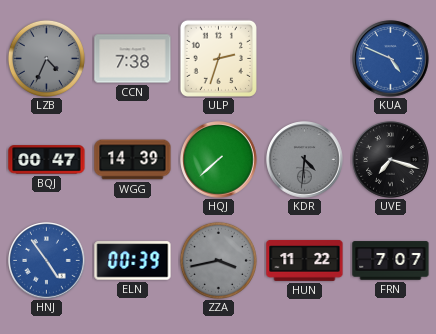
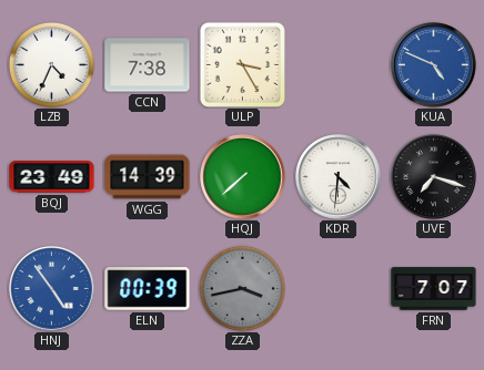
LZB dial: grey -> white
ULP: 2:33 -> 3:25
BQJ: 00:47 -> 23:49
KDR dial: grey -> white
HUN: 11:22 -> none
